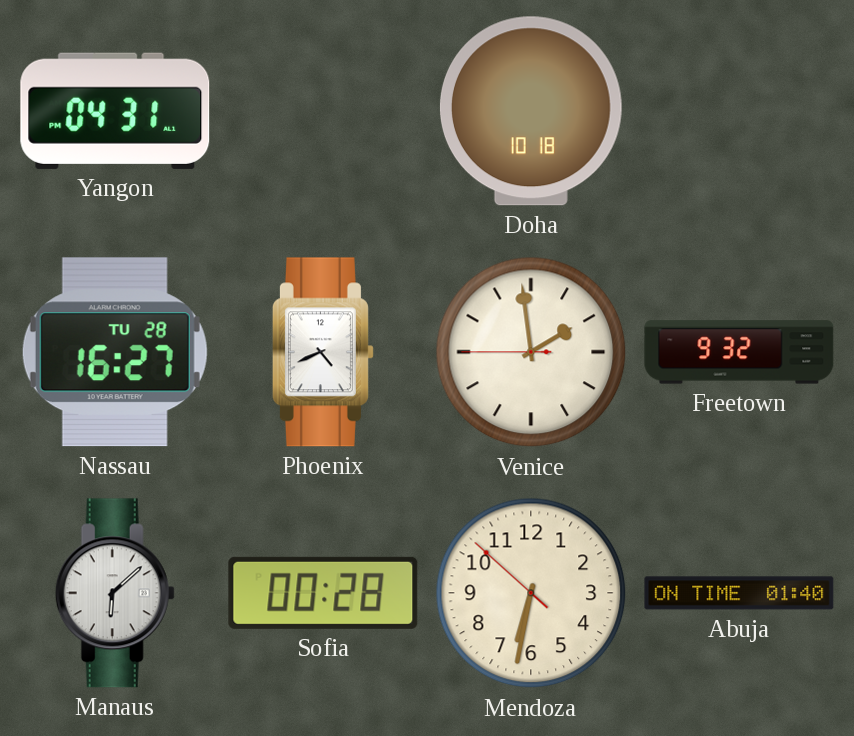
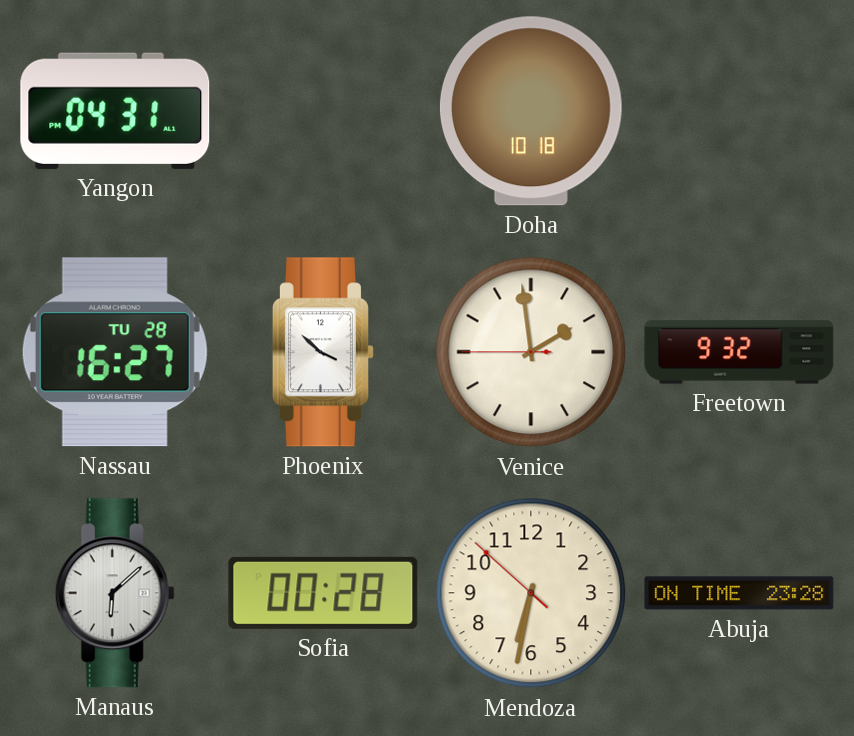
Phoenix: 4:41 -> 3:52
Abuja: 01:40 -> 23:28
